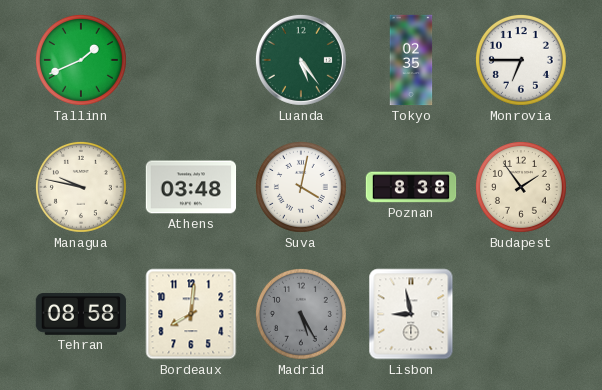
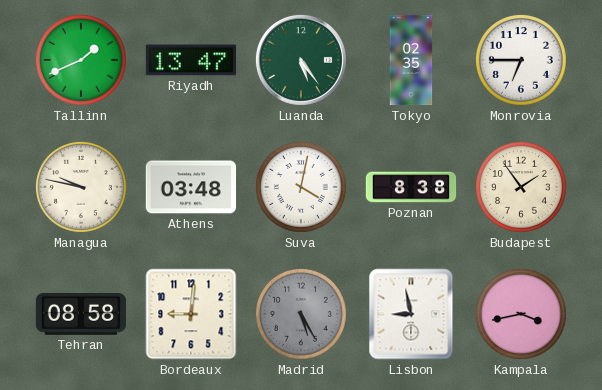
Riyadh: none -> 13:47
Bordeaux: 8:01 -> 9:01
Kampala: none -> 3:43
